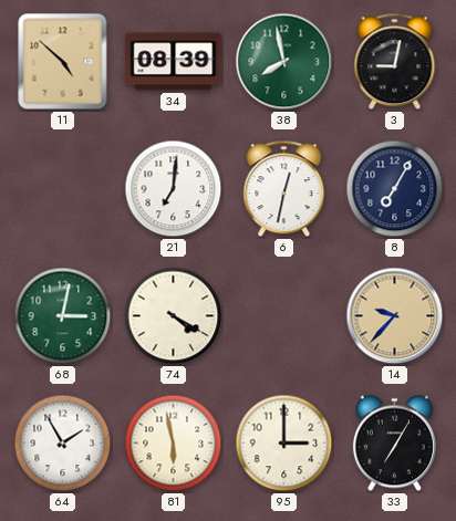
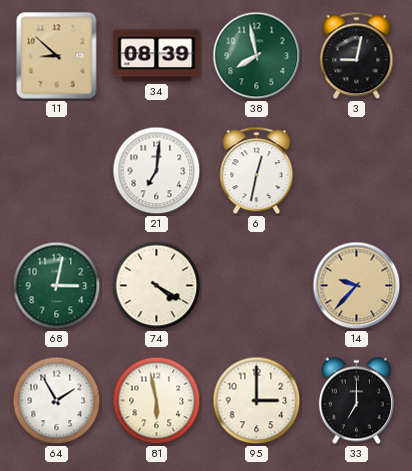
11: 4:52 -> 8:52
8: 7:05 -> none
33: 7:05 -> 7:00
